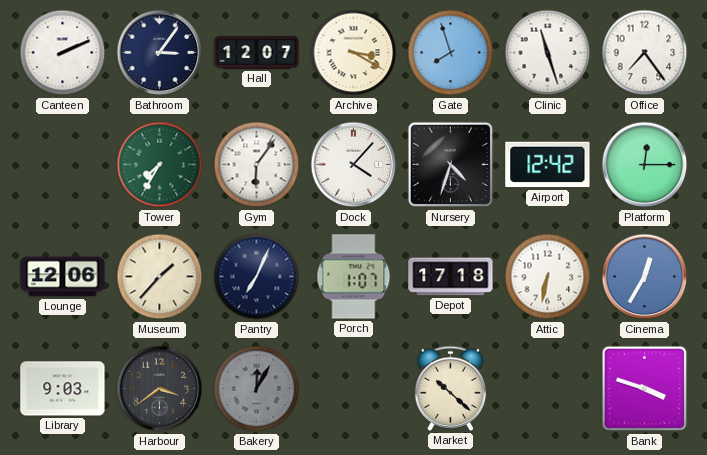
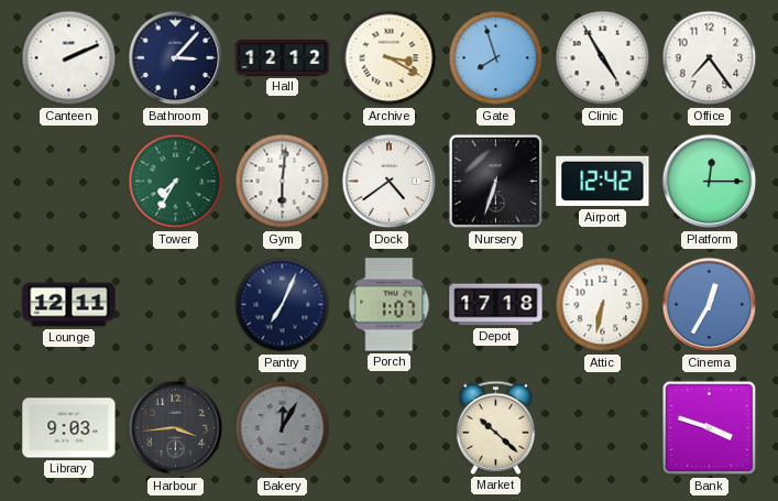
Bathroom: 3:06 -> 3:07
Hall: 12:07 -> 12:12
Clinic: 11:27 -> 4:55
Gym: 6:06 -> 6:01
Dock: 4:07 -> 4:39
Nursery: 4:33 -> 6:33
Lounge: 12:06 -> 12:11
Museum: 1:37 -> none
Harbour: 3:39 -> 3:44
